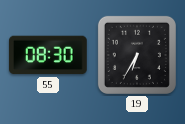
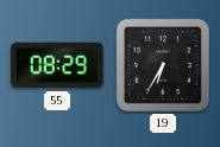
55: 08:30 -> 08:29
